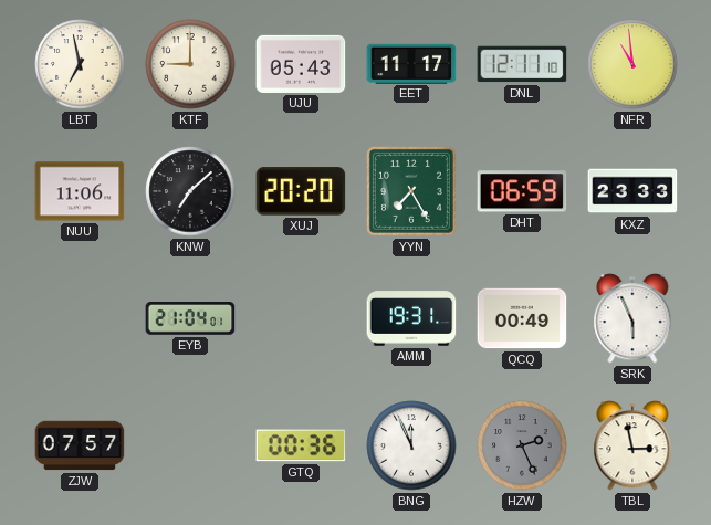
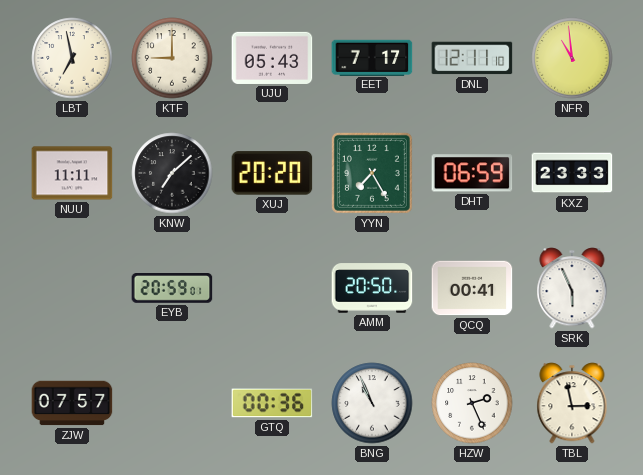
EET: 11:17 -> 7:17
NUU: 11:06 -> 11:11
EYB: 21:04 -> 20:59
AMM: 19:31 -> 20:50
QCQ: 00:49 -> 00:41
BNG: 11:56 -> 10:56
HZW dial: grey -> white
